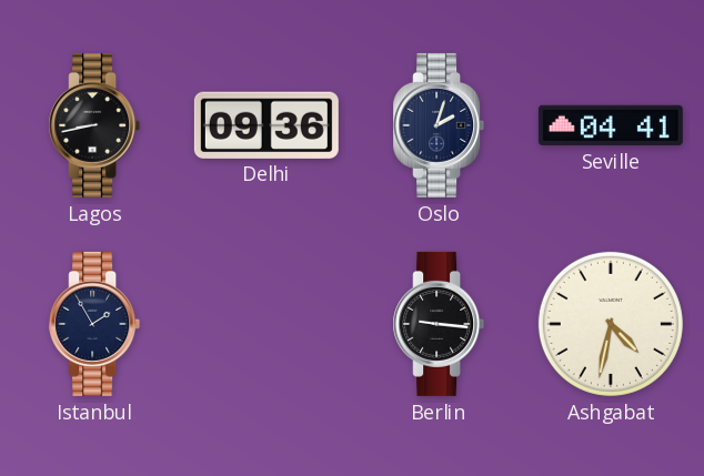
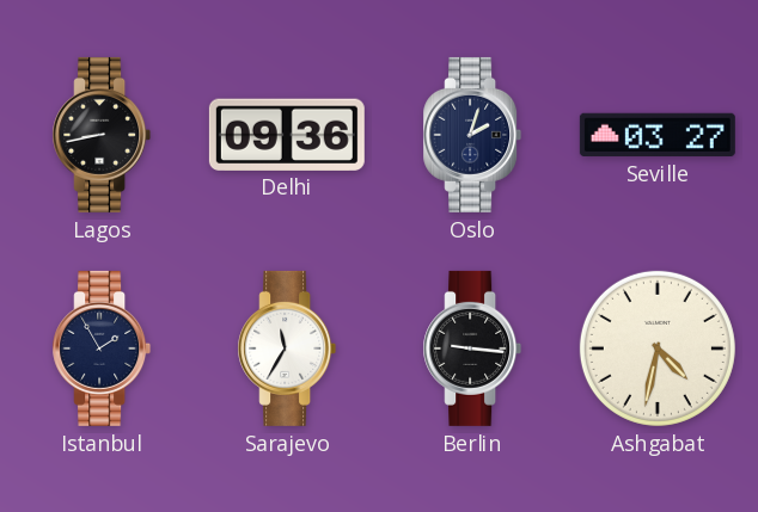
Seville: 04:41 -> 03:27
Sarajevo: none -> 11:35
